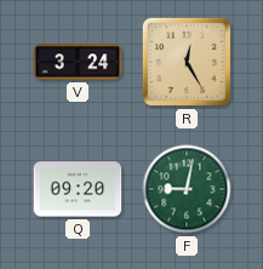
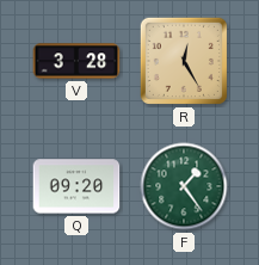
V: 3:24 -> 3:28
F: 9:02 -> 1:24
